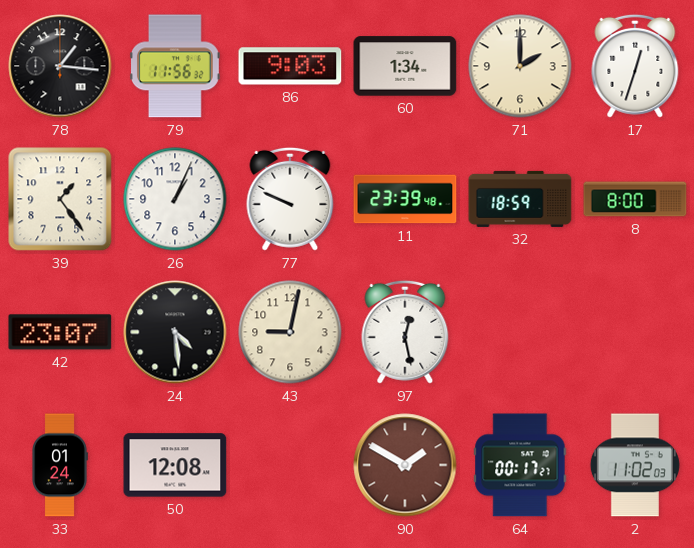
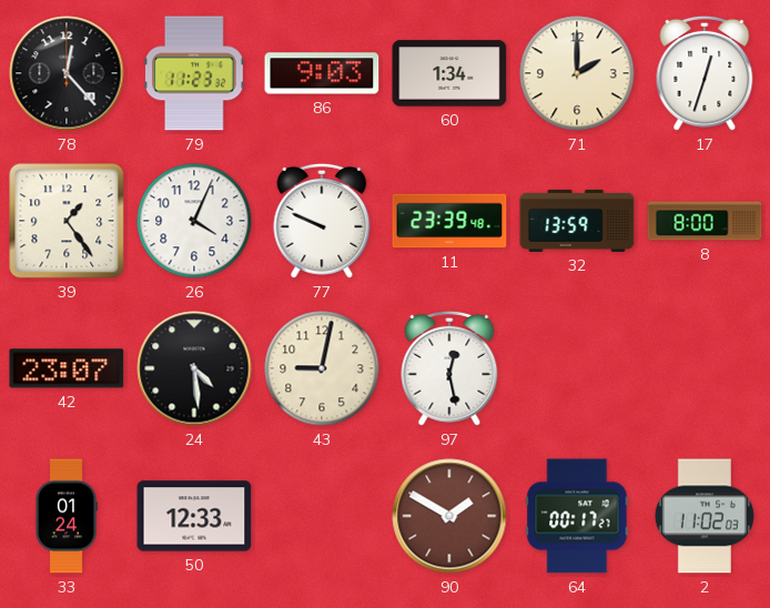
78: 1:16 -> 12:23
79: 11:56 -> 11:23
26: 1:04 -> 4:04
32: 18:59 -> 13:59
50: 12:08 -> 12:33
